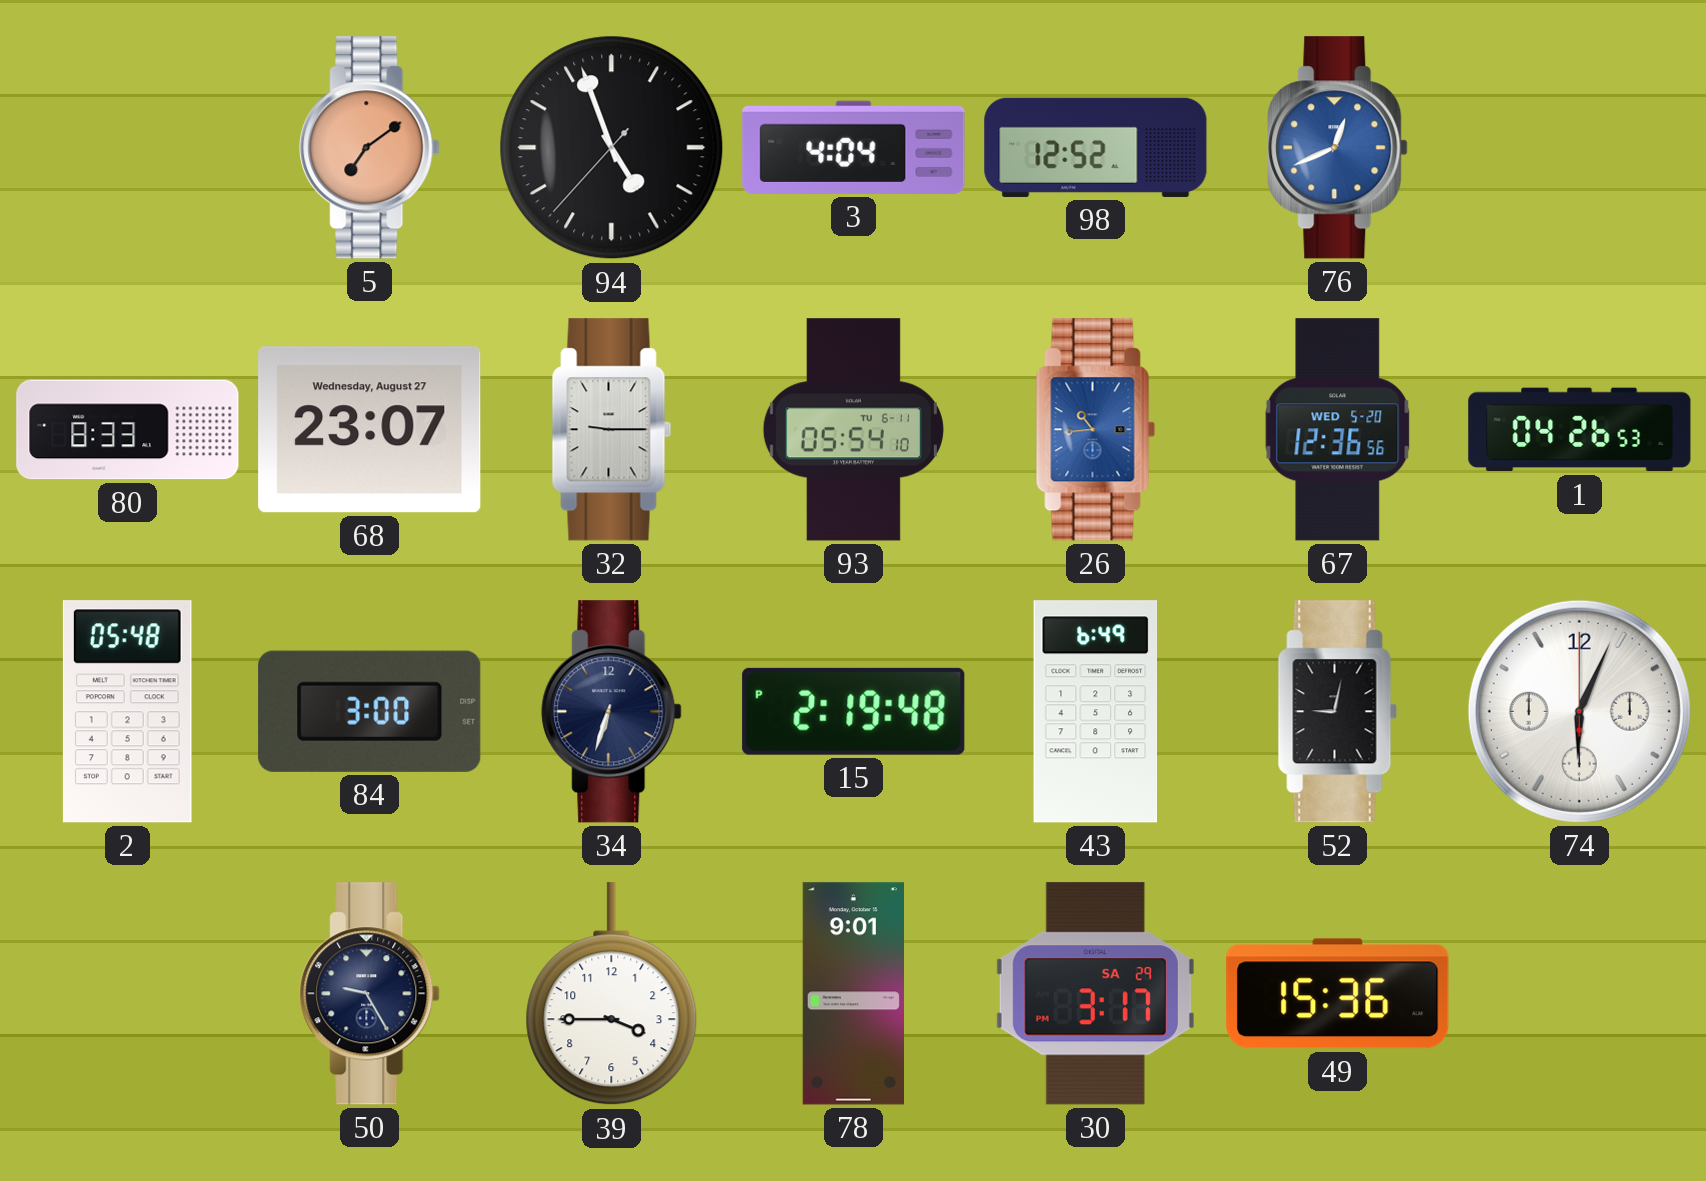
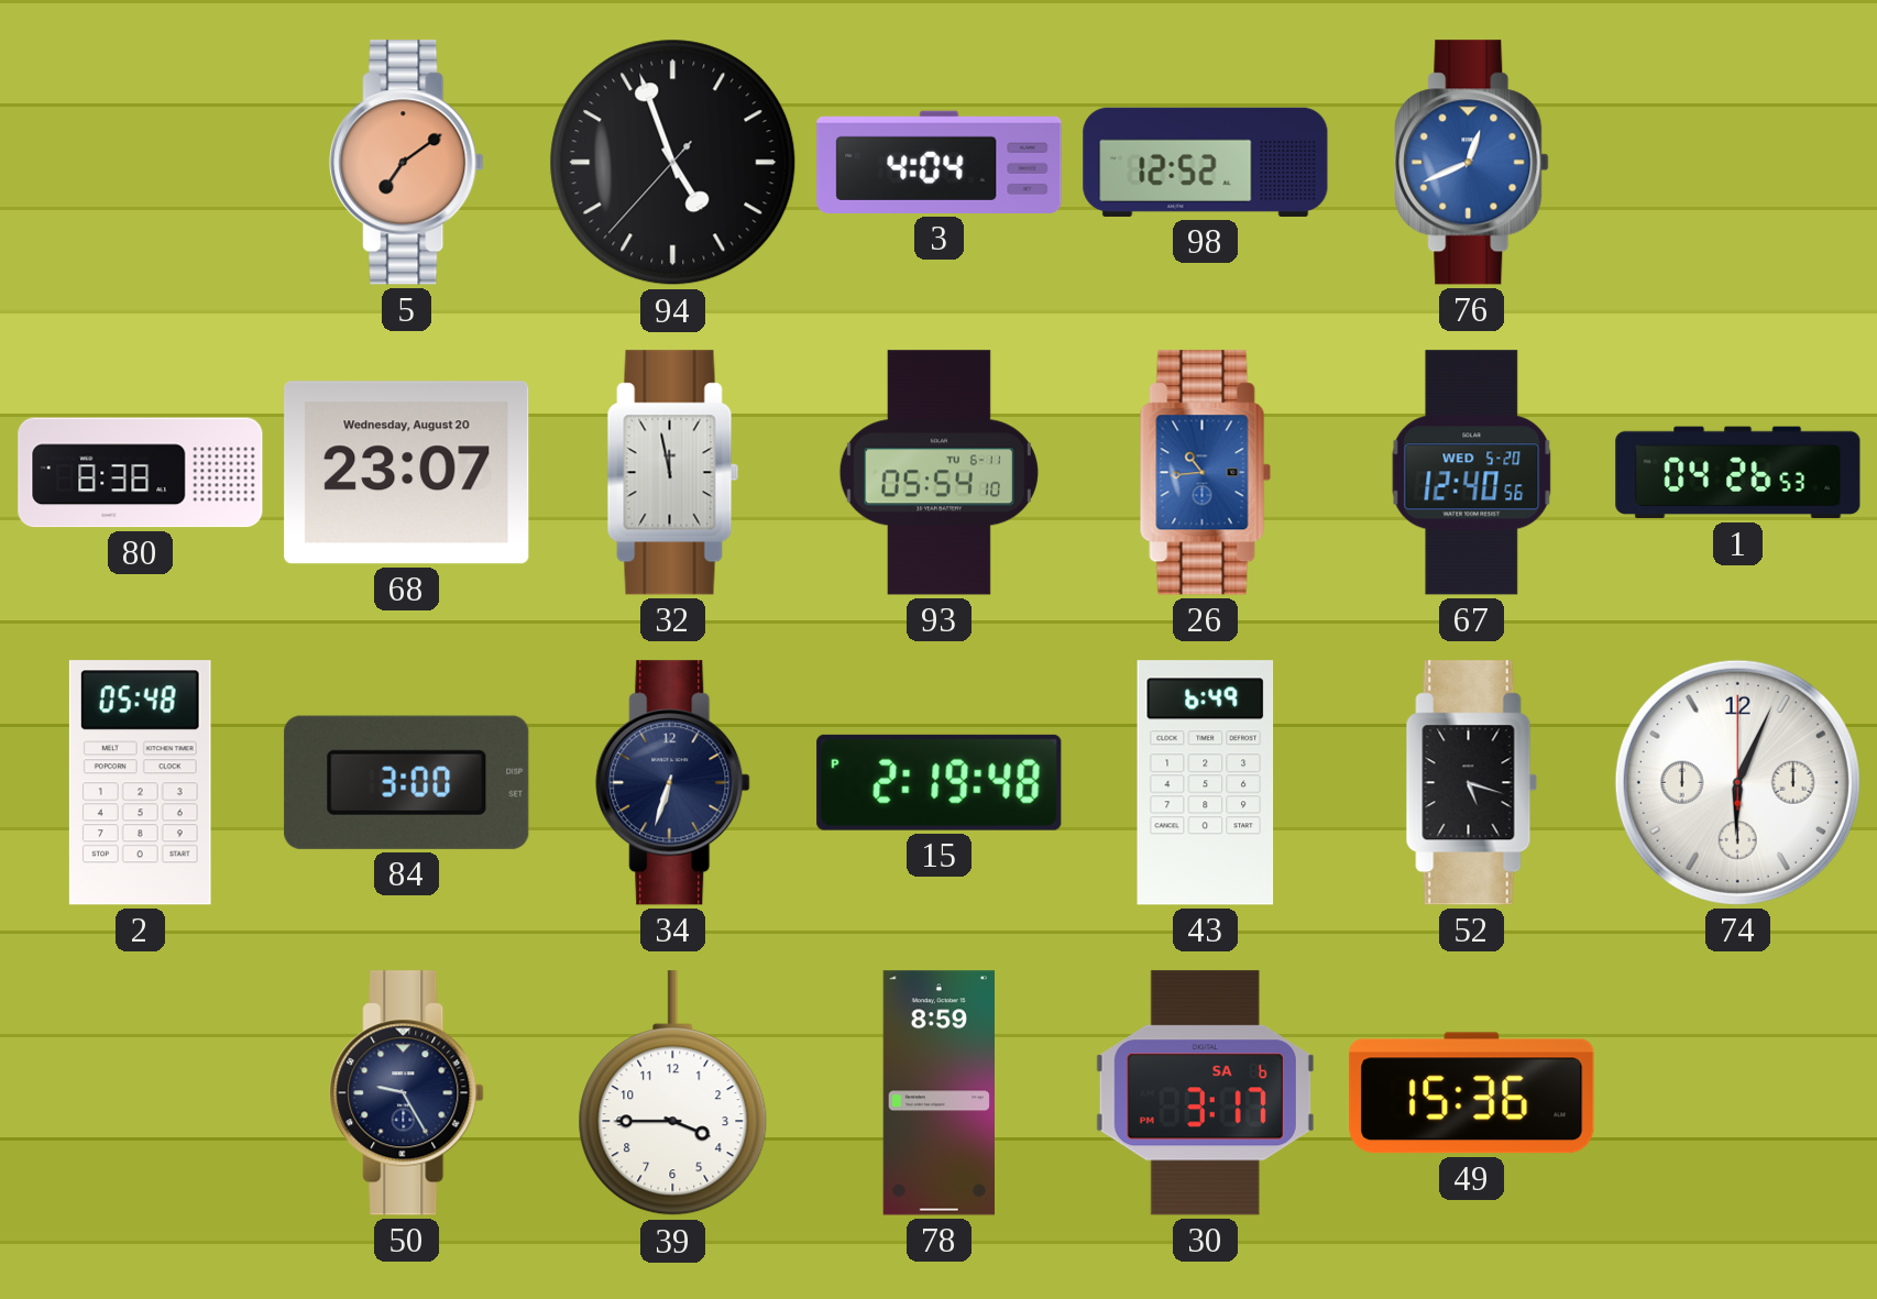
80: 8:33 -> 8:38
68 date: Wednesday, August 27 -> Wednesday, August 20
32: 9:15 -> 11:58
67: 12:36 -> 12:40
52: 9:02 -> 5:18
78: 9:01 -> 8:59
30 date: SA 29 -> SA 6
